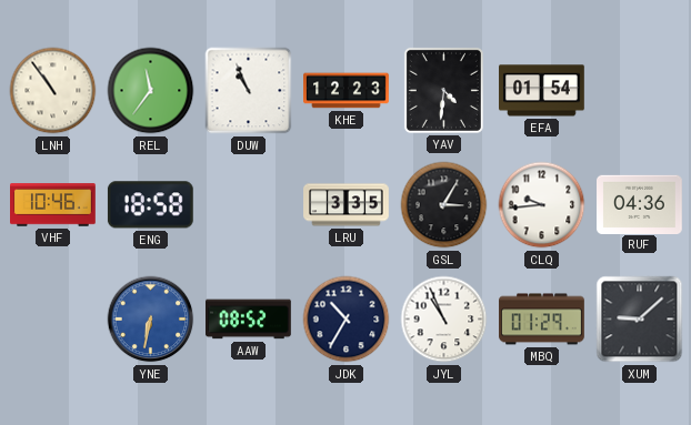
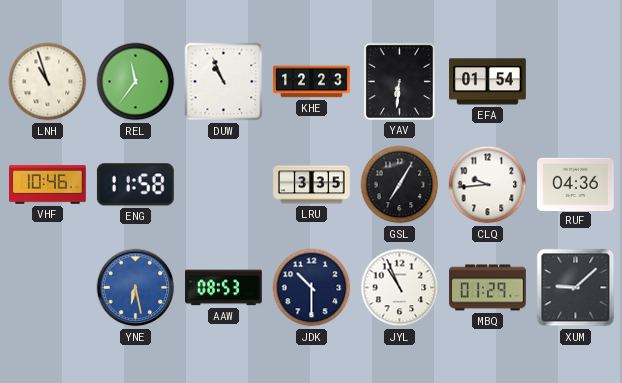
LNH: 10:54 -> 10:57
YAV: 4:31 -> 6:31
ENG: 18:58 -> 11:58
GSL: 3:05 -> 7:05
YNE: 6:32 -> 6:28
AAW: 08:52 -> 08:53
JDK: 10:35 -> 10:30
